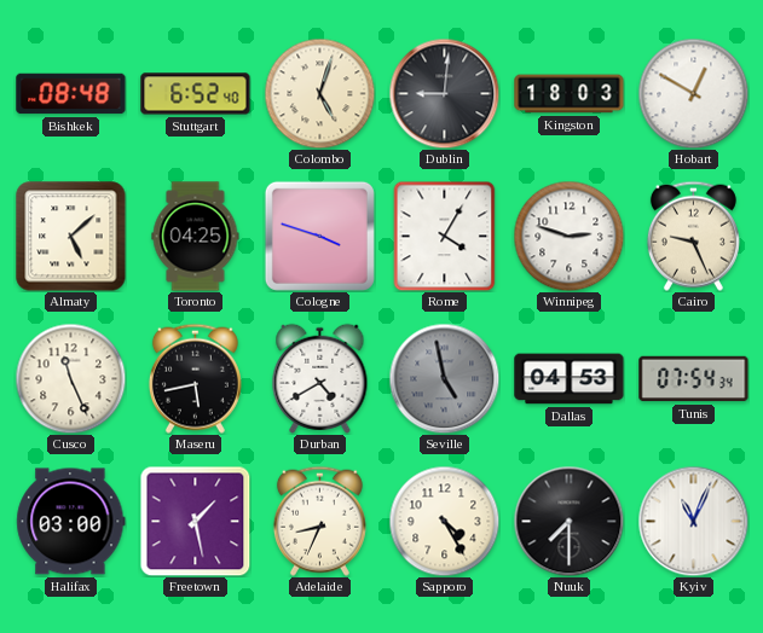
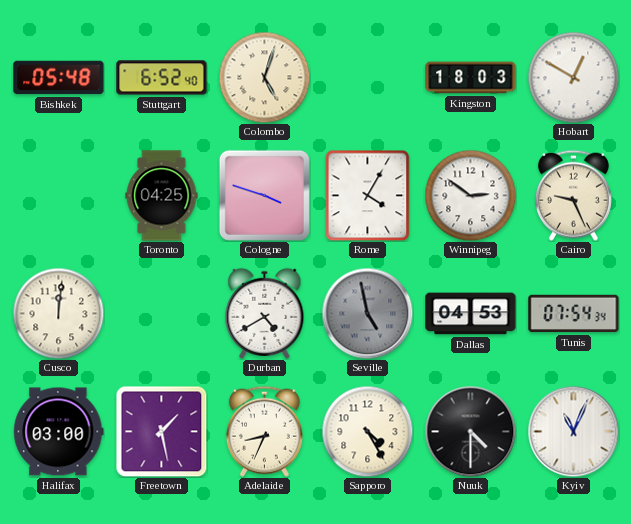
Bishkek: 08:48 -> 05:48
Dublin: 9:01 -> none
Almaty: 5:08 -> none
Winnipeg: 2:48 -> 2:51
Cusco: 11:26 -> 12:01
Maseru: 5:43 -> none
Nuuk: 7:30 -> 4:30
